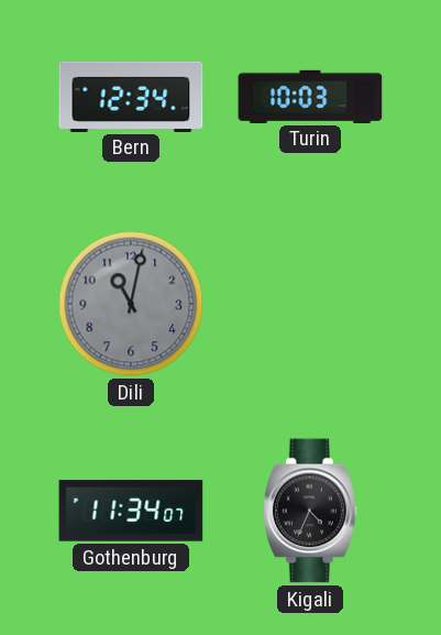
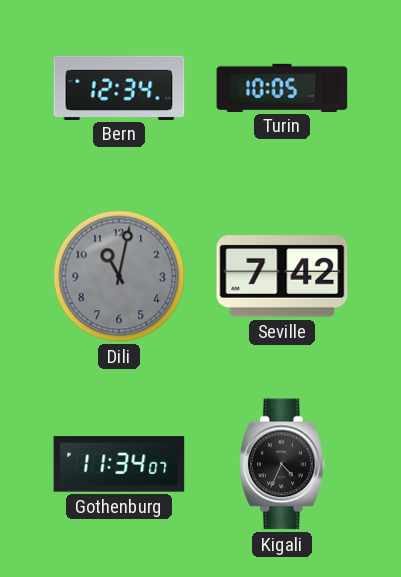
Turin: 10:03 -> 10:05
Seville: none -> 7:42
